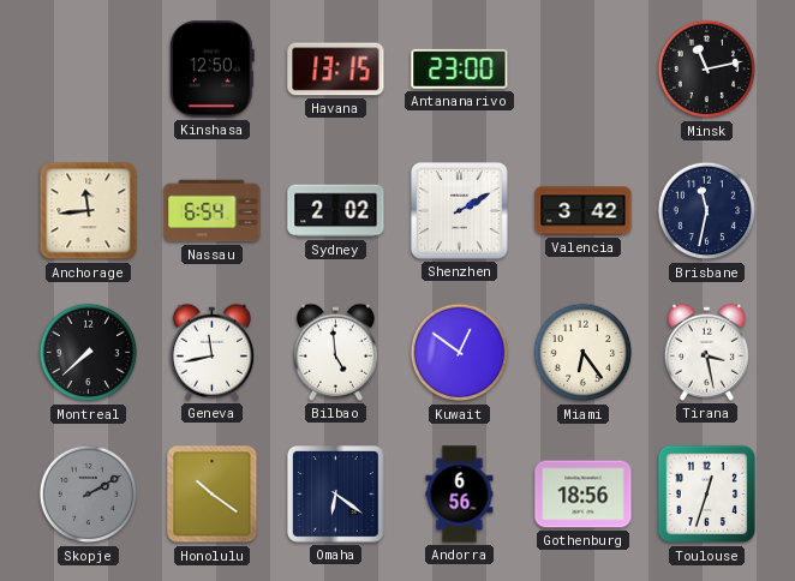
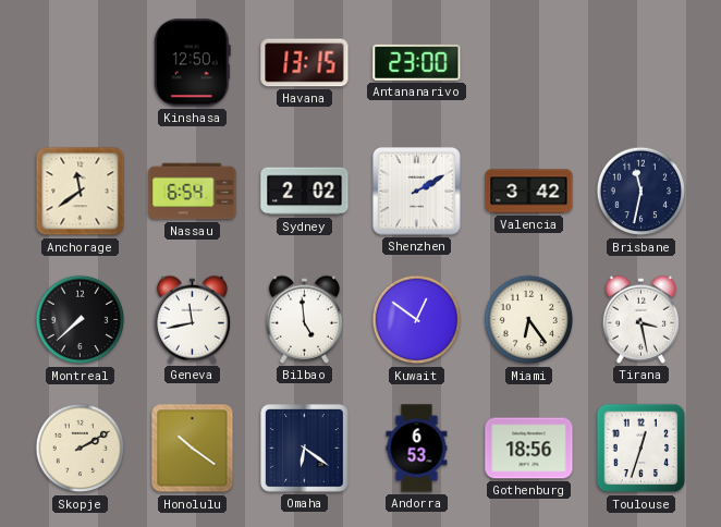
Minsk: 11:13 -> none
Anchorage: 11:44 -> 11:39
Skopje dial: grey -> cream
Andorra: 6:56 -> 6:53
